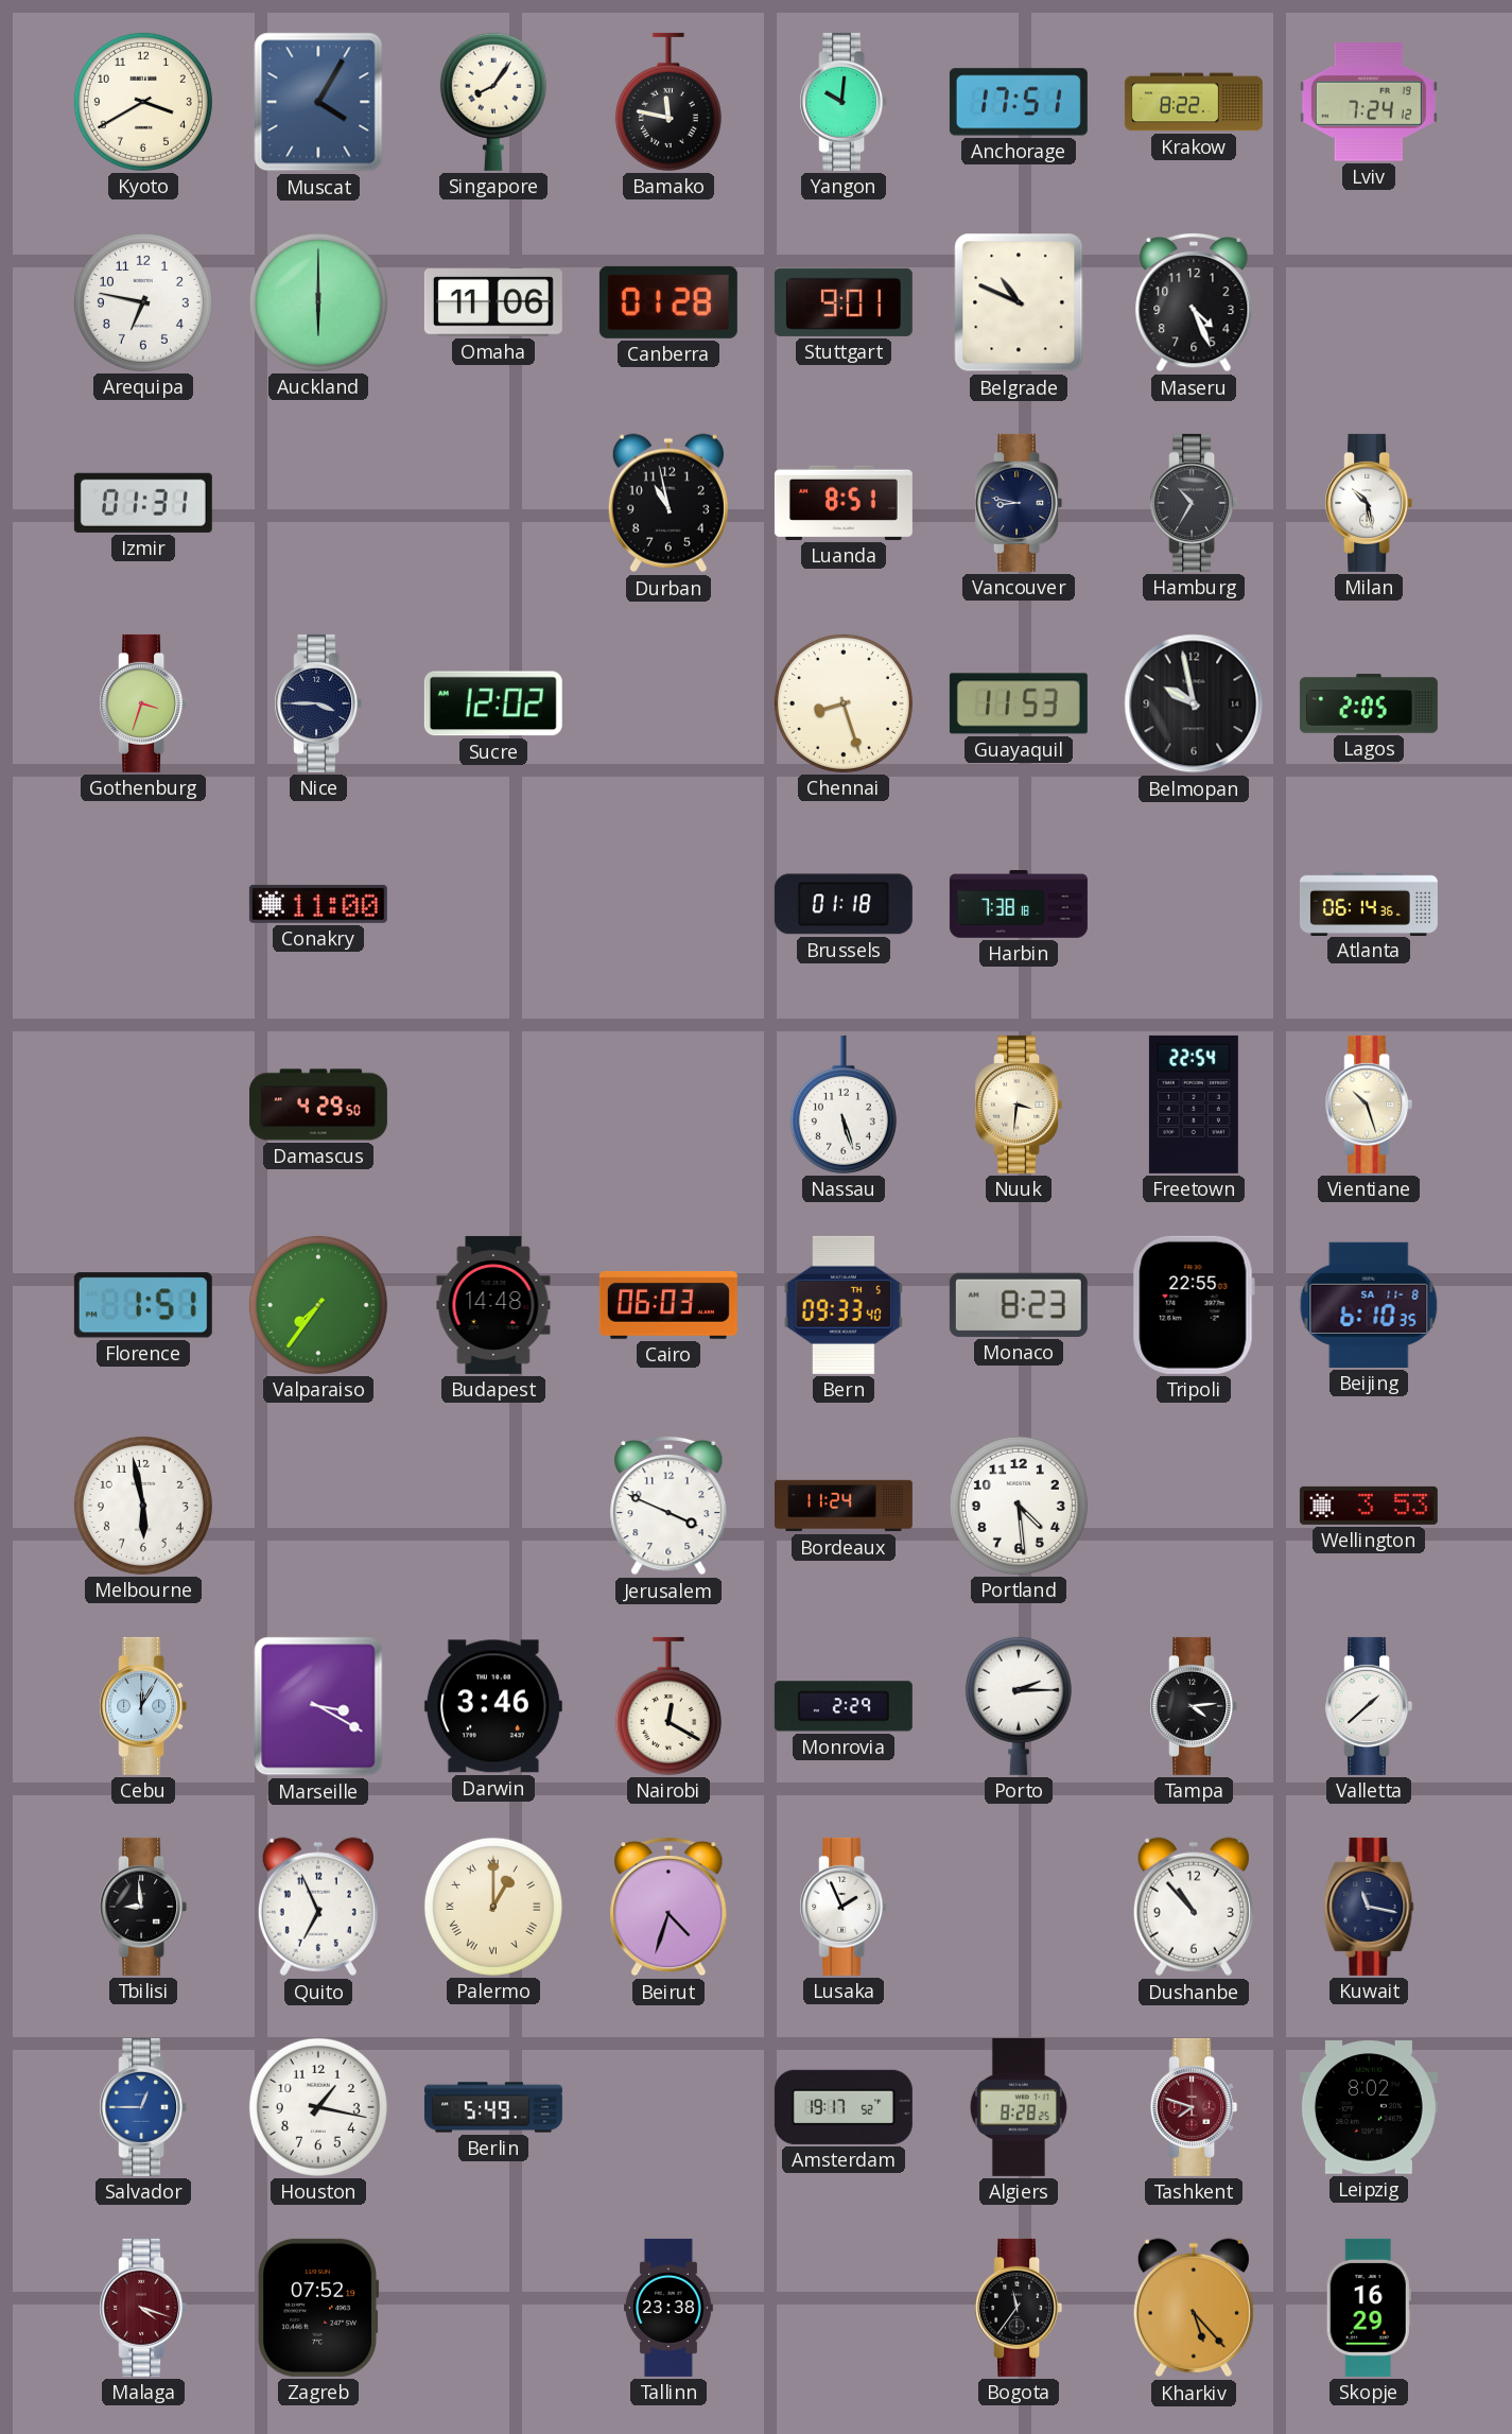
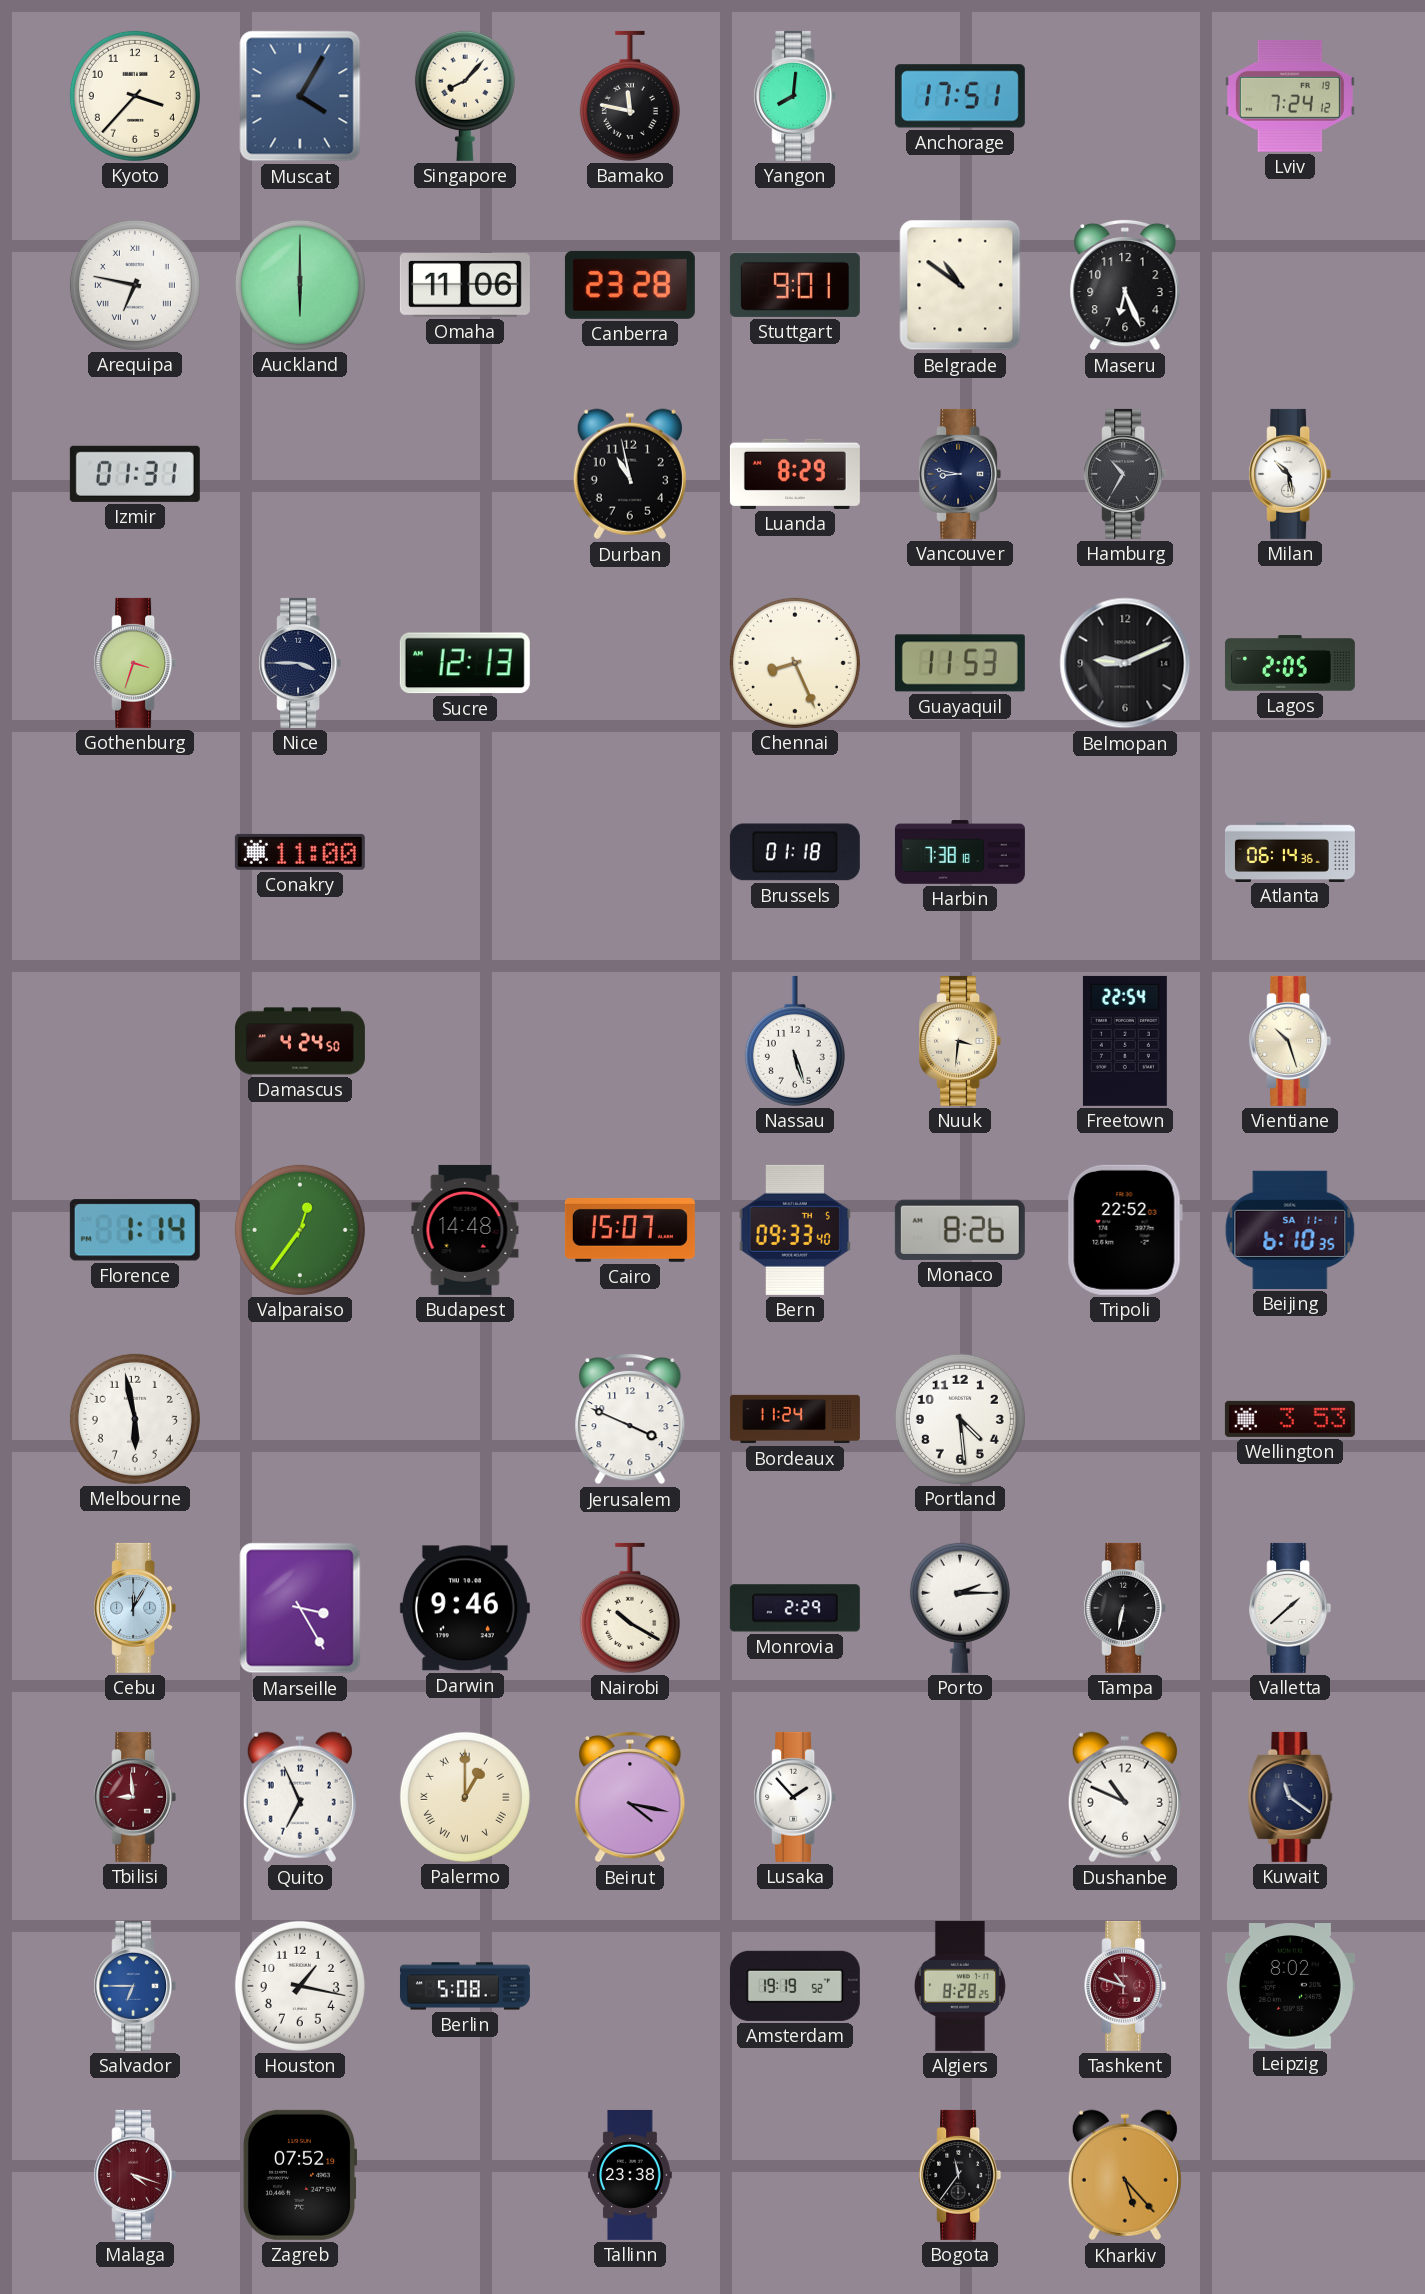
Kyoto: 3:40 -> 3:37
Singapore: 8:06 -> 8:07
Yangon: 10:01 -> 8:01
Krakow: 8:22 -> none
Arequipa numerals: Arabic -> Roman
Canberra: 01:28 -> 23:28
Belgrade: 10:49 -> 10:51
Maseru: 4:26 -> 6:26
Luanda: 8:51 -> 8:29
Sucre: 12:02 -> 12:13
Chennai: 8:27 -> 8:26
Belmopan: 9:58 -> 9:11
Damascus: 4:29 -> 4:24
Florence: 1:51 -> 1:14
Valparaiso: 7:36 -> 12:36
Cairo: 06:03 -> 15:07
Monaco: 8:23 -> 8:26
Tripoli: 22:55 -> 22:52
Beijing date: SA 11-8 -> SA 11-1
Marseille: 3:20 -> 3:25
Darwin: 3:46 -> 9:46
Nairobi: 12:20 -> 10:20
Tampa: 4:14 -> 6:32
Tbilisi dial: black -> burgundy
Beirut: 4:33 -> 4:17
Lusaka: 1:56 -> 1:53
Dushanbe: 10:53 -> 10:49
Kuwait: 11:17 -> 11:21
Salvador: 12:45 -> 6:45
Berlin: 5:49 -> 5:08
Amsterdam: 19:17 -> 19:19
Tashkent: 7:48 -> 10:48
Skopje: 16:29 -> none
